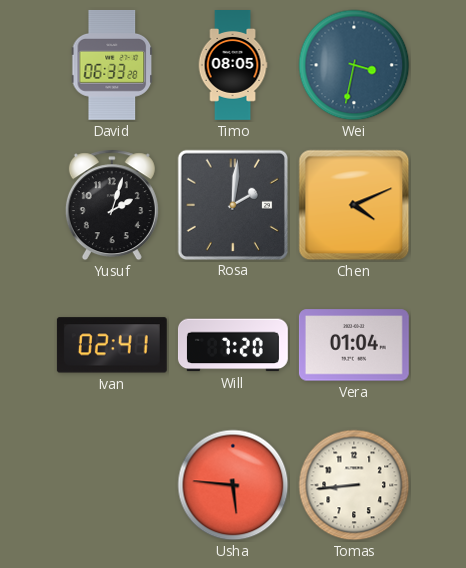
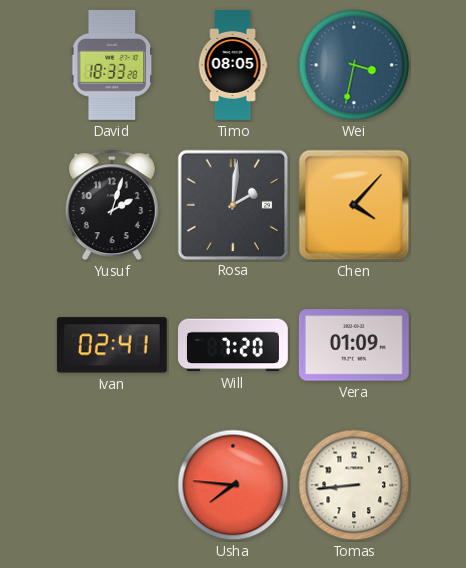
David: 06:33 -> 18:33
Chen: 4:11 -> 4:07
Vera: 01:04 -> 01:09
Usha: 5:46 -> 7:46
